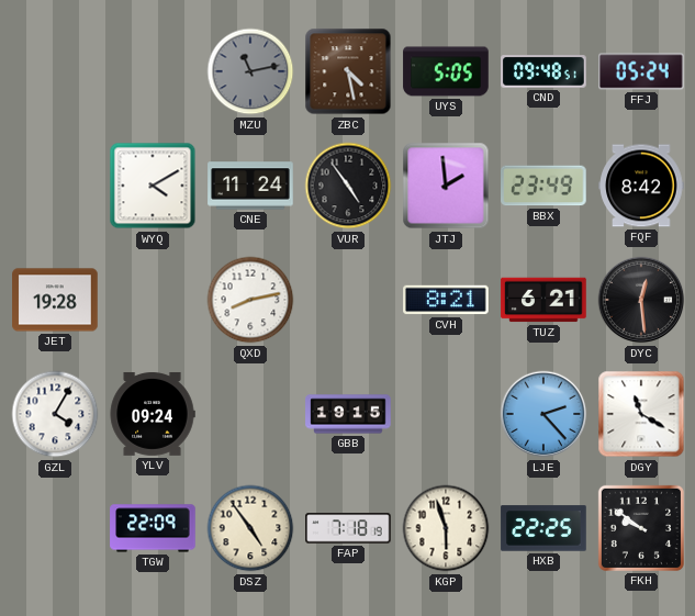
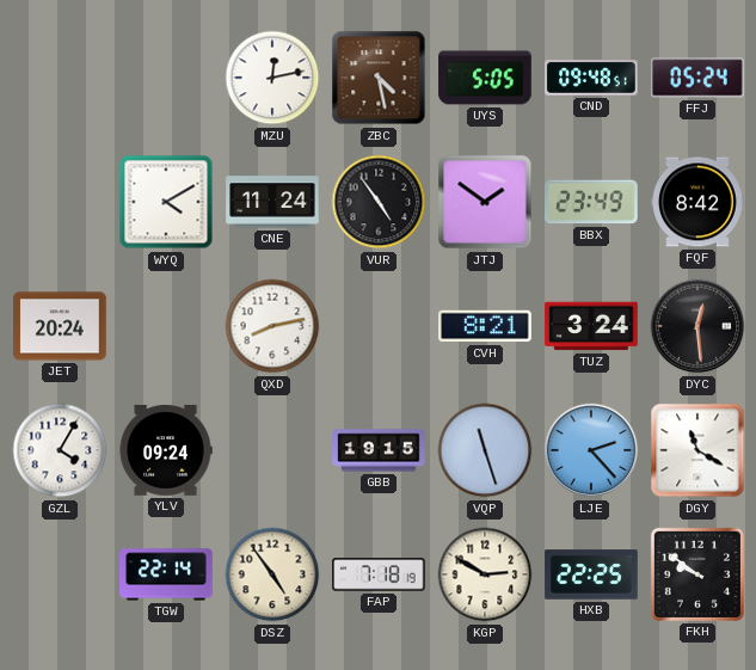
MZU: 11:13 -> 12:13
MZU dial: grey -> white
JTJ: 1:59 -> 1:51
JET: 19:28 -> 20:24
TUZ: 6:21 -> 3:24
VQP: none -> 11:27
TGW: 22:09 -> 22:14
KGP: 5:57 -> 2:50
